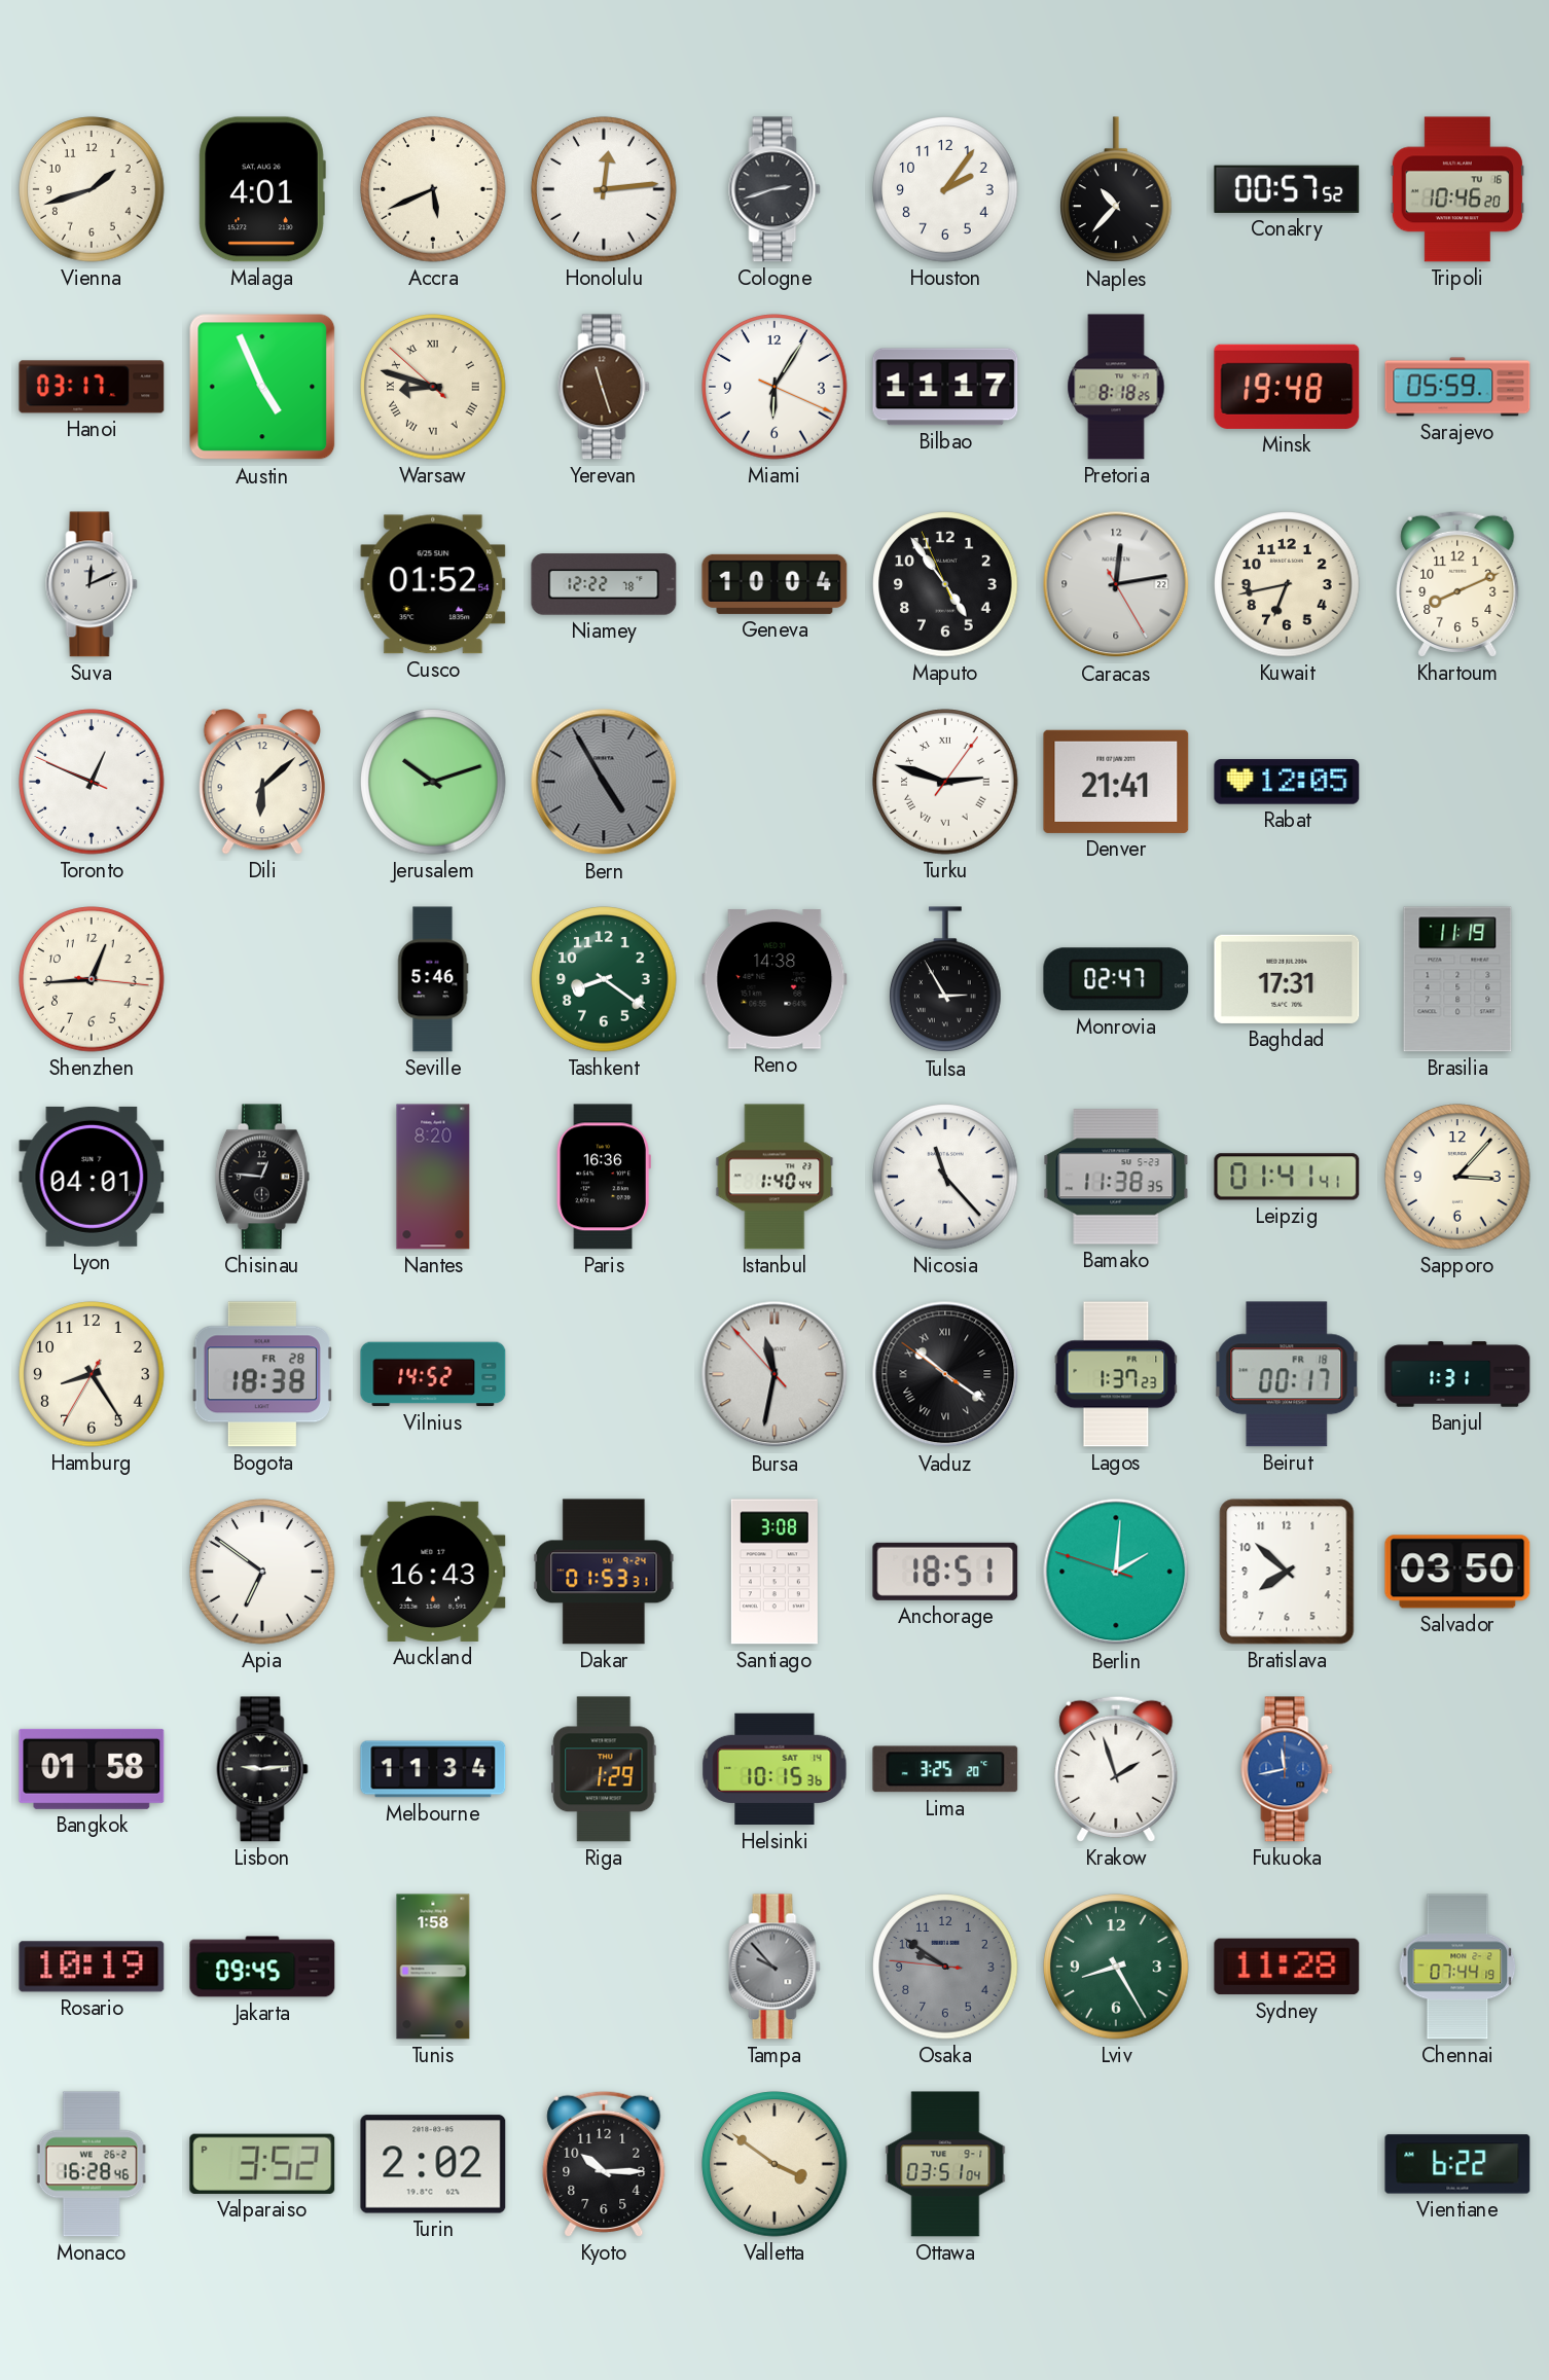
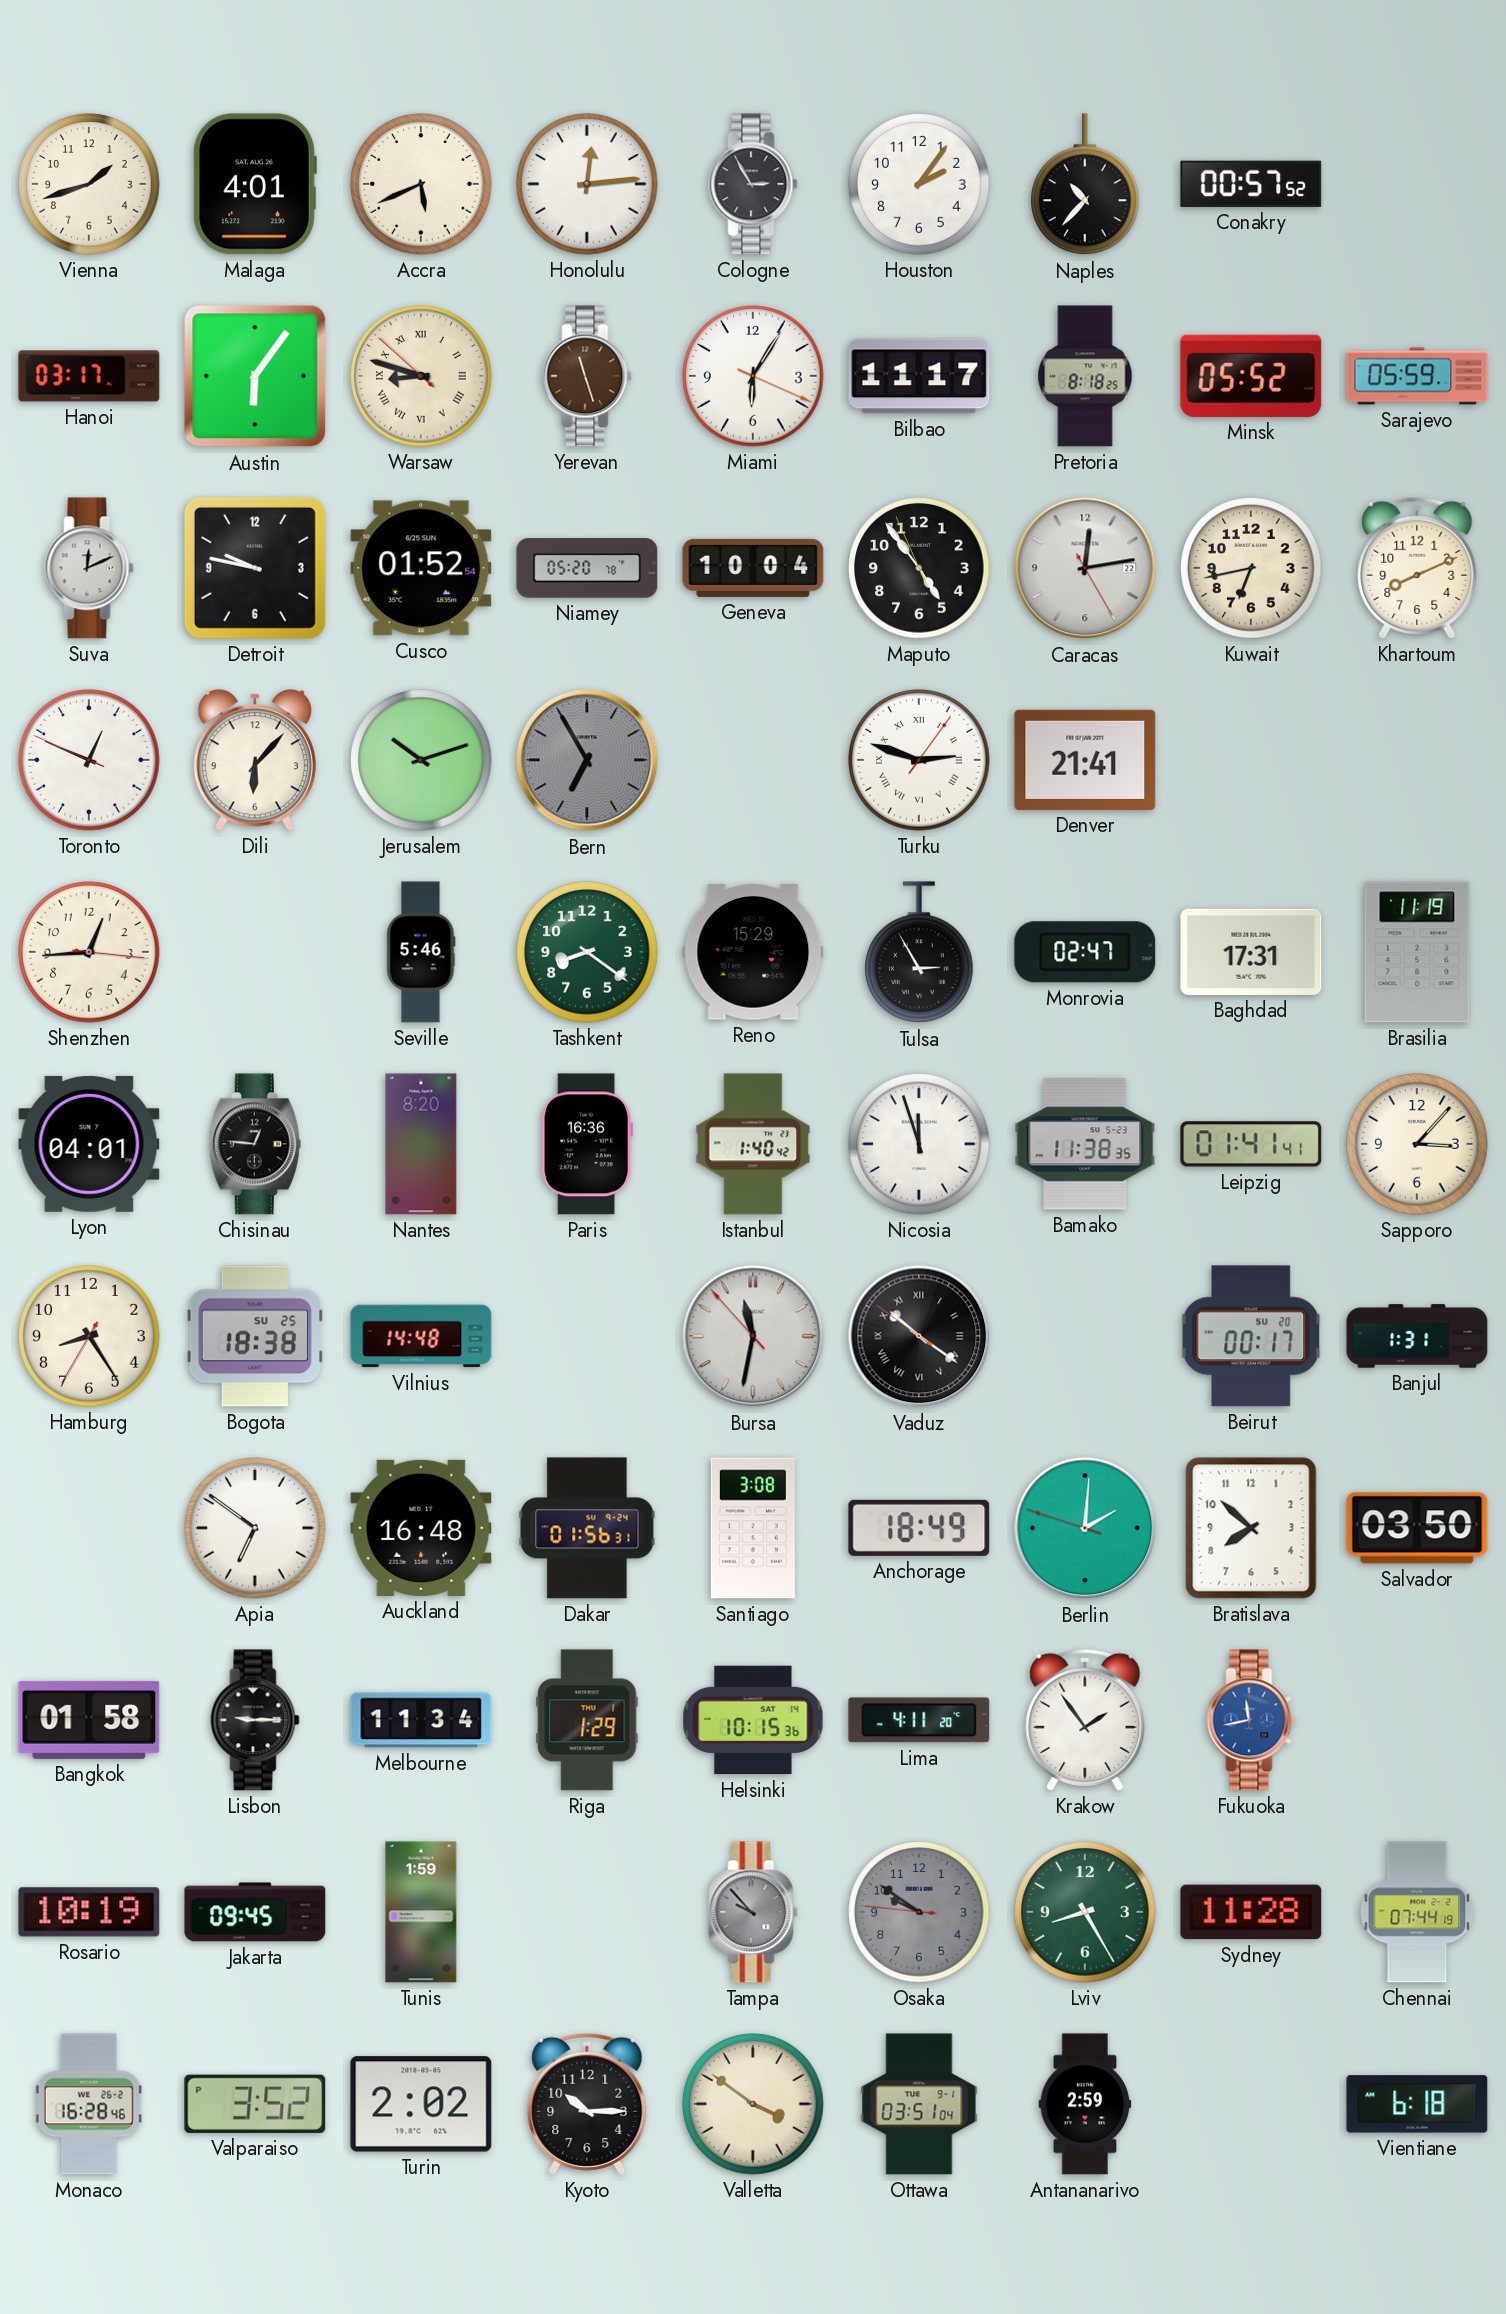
Cologne: 2:42 -> 2:55
Tripoli: 10:46 -> none
Austin: 4:56 -> 6:06
Minsk: 19:48 -> 05:52
Detroit: none -> 9:47
Niamey: 12:22 -> 05:20
Dili: 6:08 -> 6:07
Bern: 4:55 -> 6:55
Rabat: 12:05 -> none
Reno: 14:38 -> 15:29
Istanbul: 1:40:44 -> 1:40:42
Nicosia: 11:23 -> 11:57
Bogota date: FR 28 -> SU 25
Vilnius: 14:52 -> 14:48
Lagos: 1:37 -> none
Beirut date: FR 18 -> SU 20
Auckland: 16:43 -> 16:48
Dakar: 01:53 -> 01:56
Anchorage: 18:51 -> 18:49
Lisbon: 9:14 -> 9:15
Lima: 3:25 -> 4:11
Krakow: 1:57 -> 1:54
Tunis: 1:58 -> 1:59
Antananarivo: none -> 2:59
Vientiane: 6:22 -> 6:18
